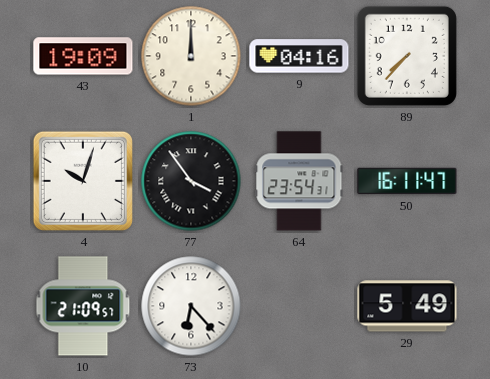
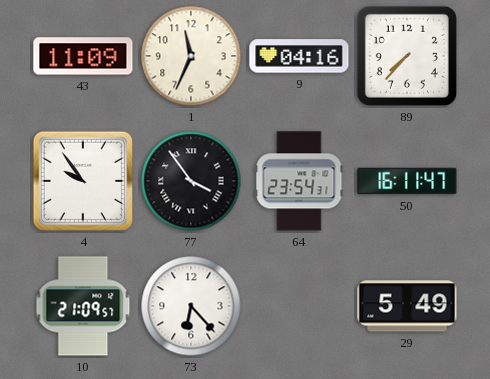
43: 19:09 -> 11:09
1: 12:00 -> 11:34
4: 10:03 -> 9:54
